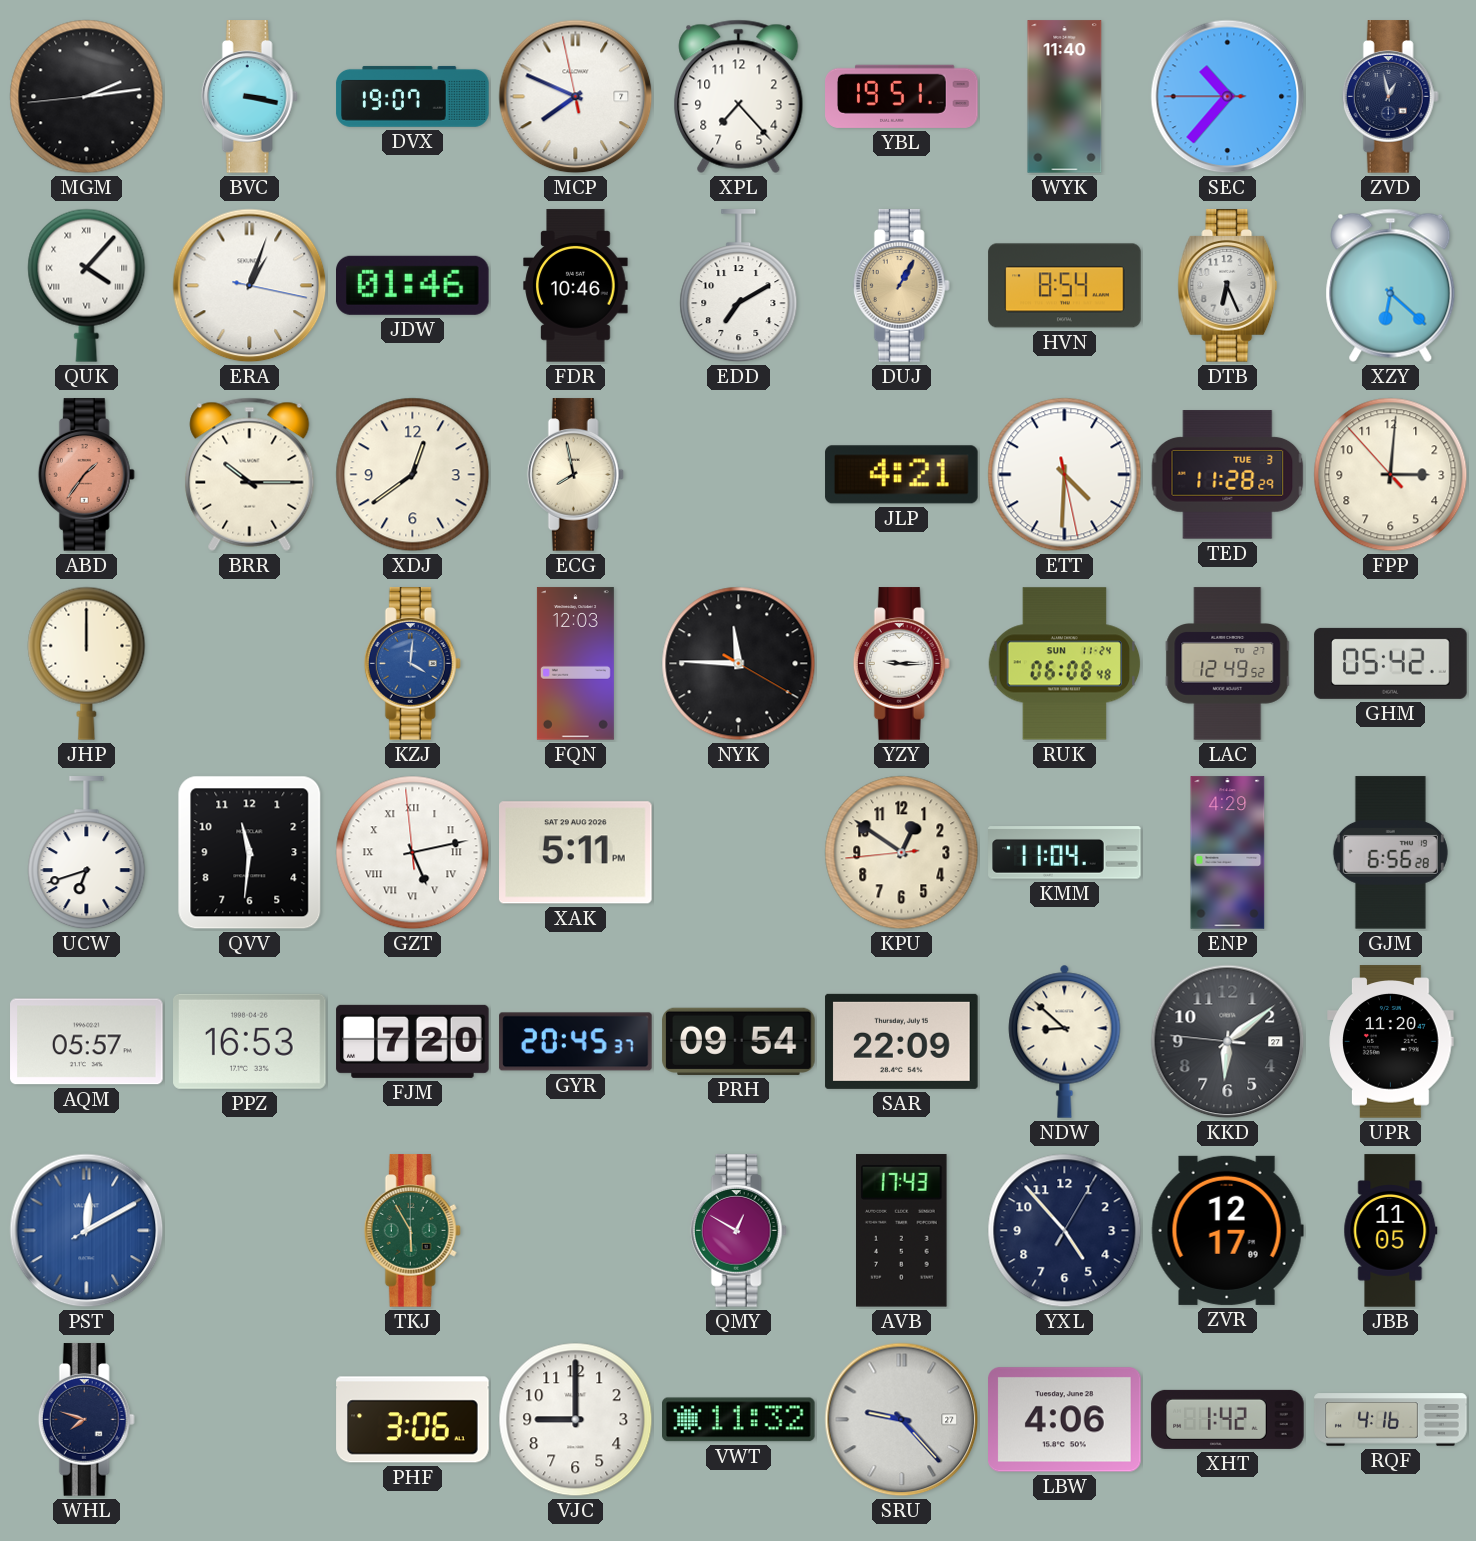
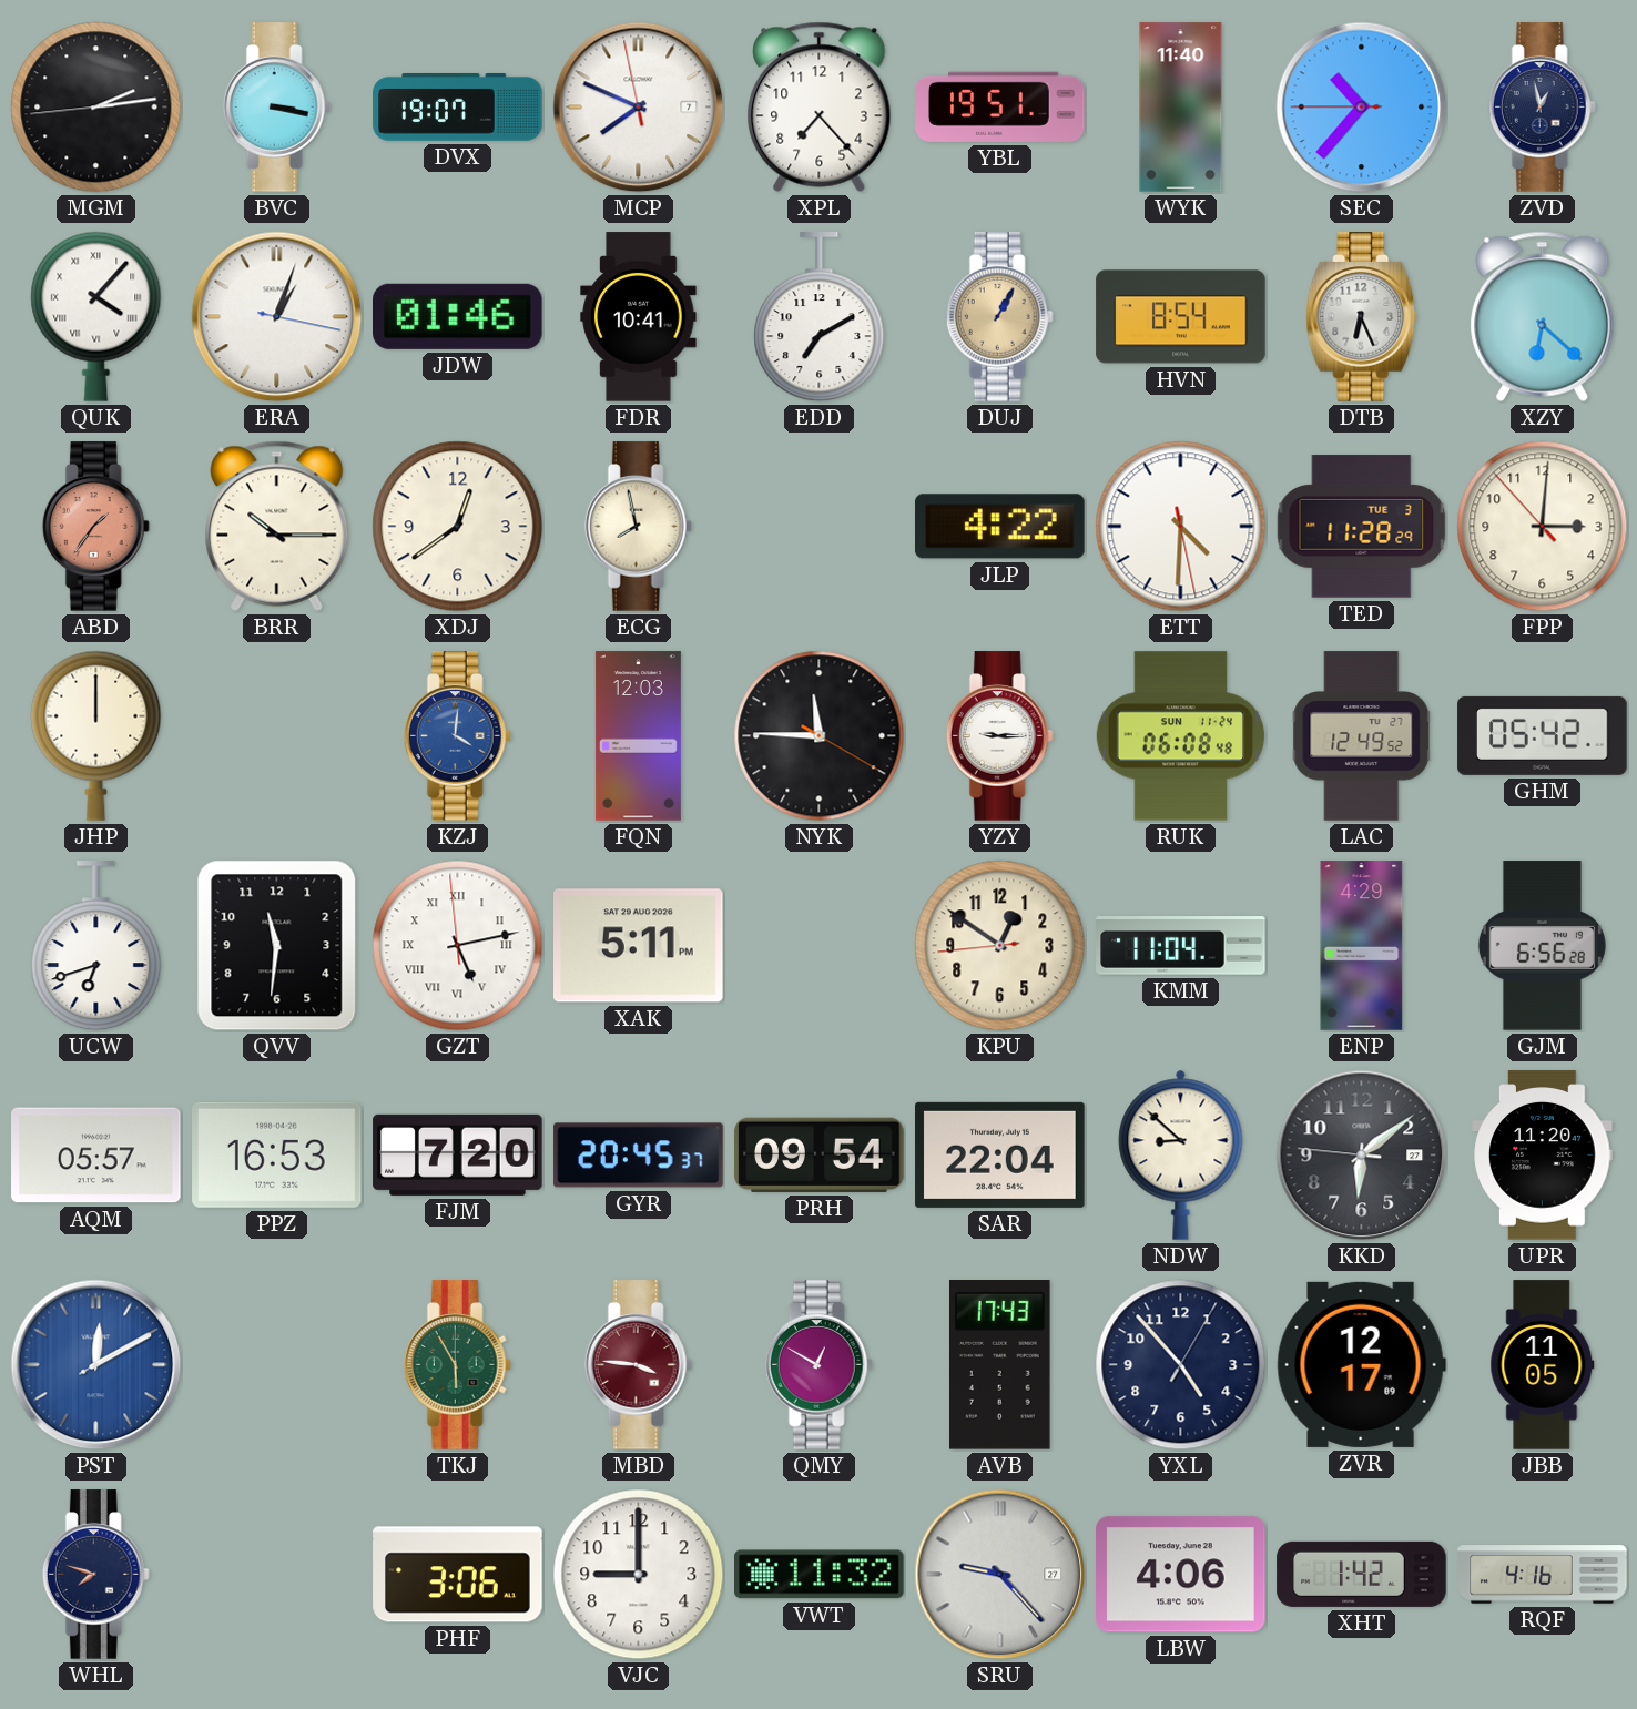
FDR: 10:46 -> 10:41
JLP: 4:21 -> 4:22
SAR: 22:09 -> 22:04
MBD: none -> 3:46
